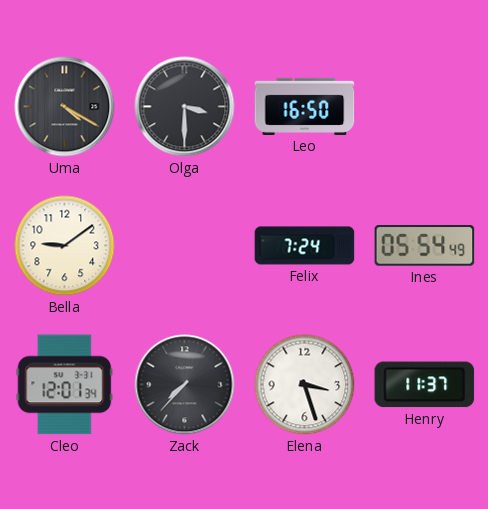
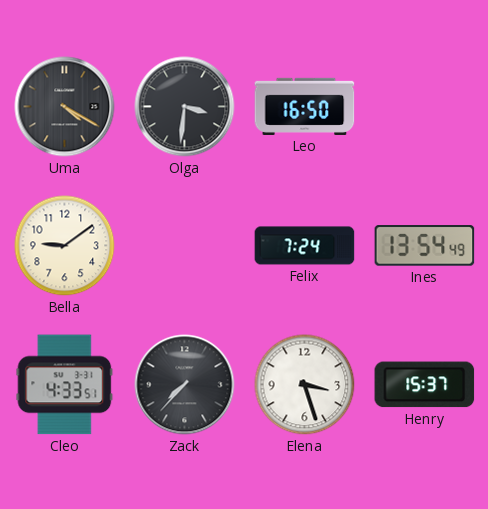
Olga: 3:30 -> 3:31
Ines: 05:54 -> 13:54
Cleo: 12:01 -> 4:33
Henry: 11:37 -> 15:37
